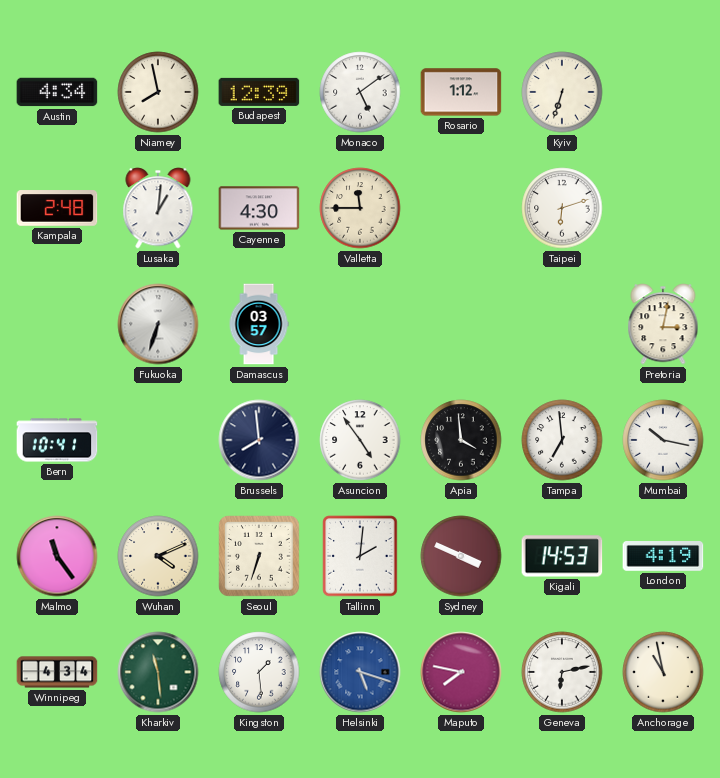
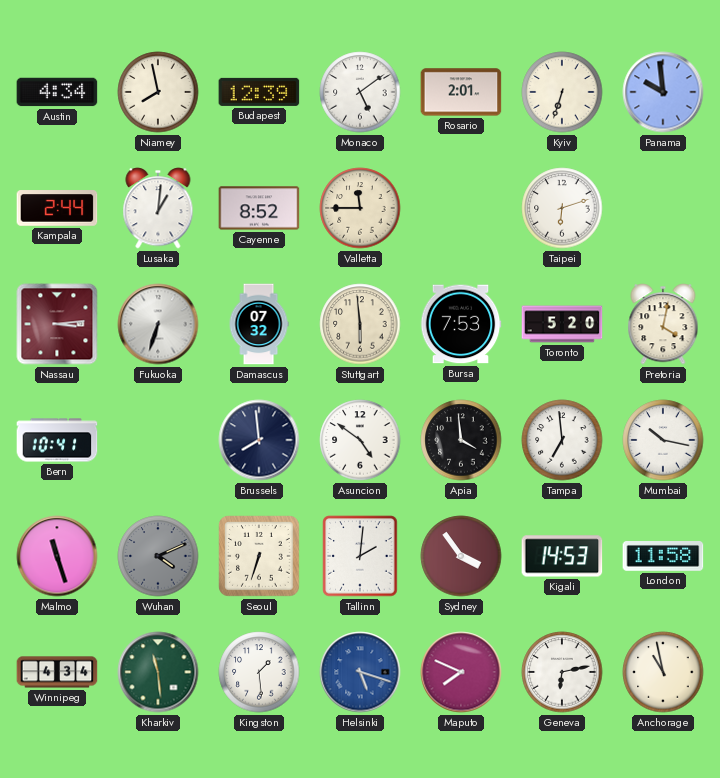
Rosario: 1:12 -> 2:01
Panama: none -> 9:59
Kampala: 2:48 -> 2:44
Cayenne: 4:30 -> 8:52
Nassau: none -> 3:14
Damascus: 03:57 -> 07:32
Stuttgart: none -> 5:59
Bursa: none -> 7:53
Toronto: none -> 5:20
Pretoria: 3:02 -> 4:02
Asuncion: 4:54 -> 4:51
Malmo: 11:24 -> 11:27
Wuhan dial: cream -> grey
Sydney: 3:49 -> 3:54
London: 4:19 -> 11:58
Maputo: 7:47 -> 7:49
